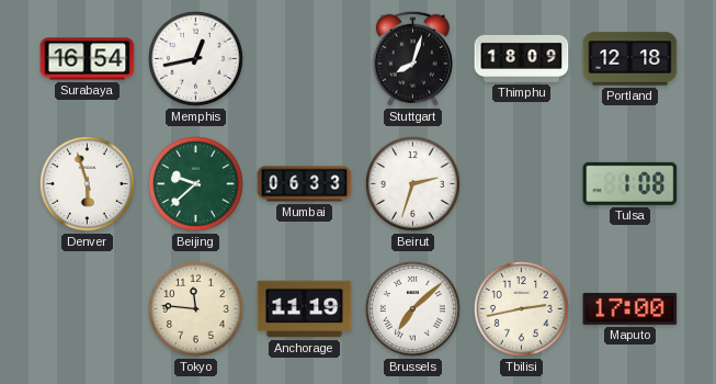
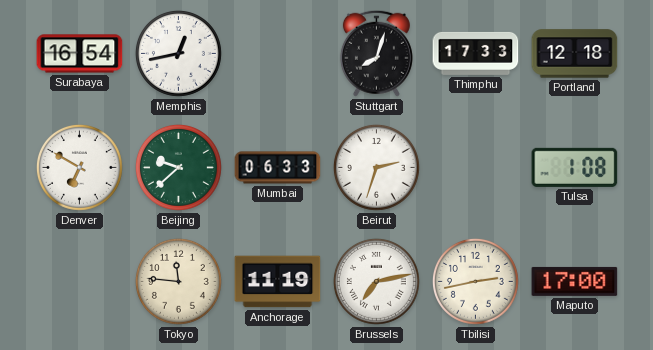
Thimphu: 18:09 -> 17:33
Denver: 5:57 -> 6:50
Brussels: 7:08 -> 7:13
